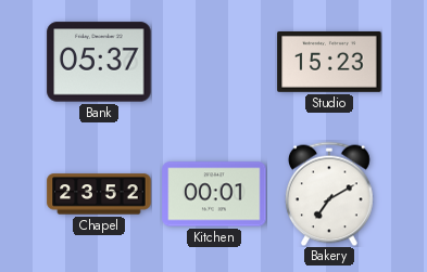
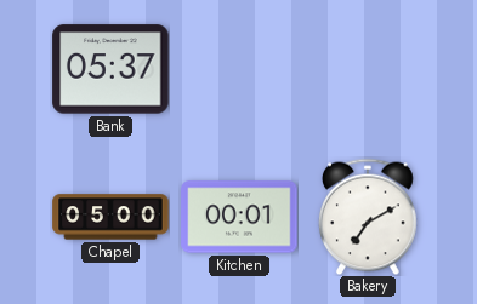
Studio: 15:23 -> none
Chapel: 23:52 -> 05:00
